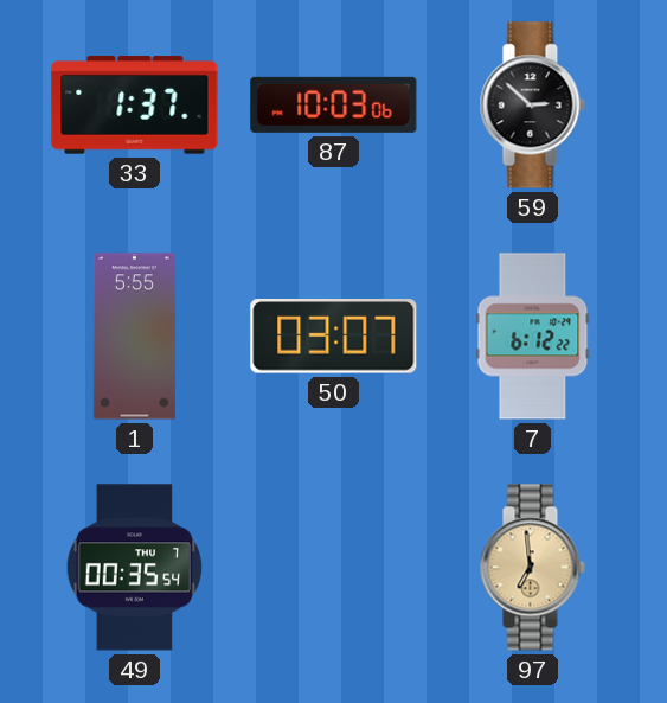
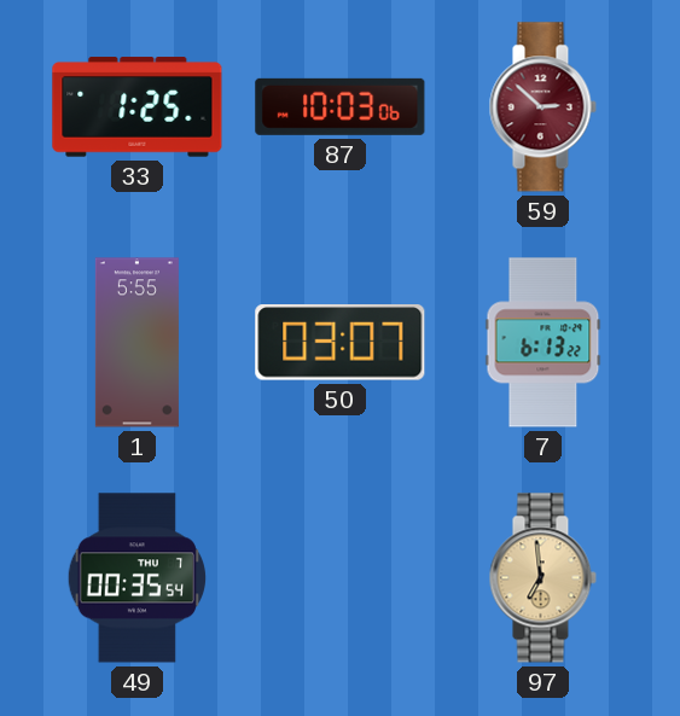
33: 1:37 -> 1:25
59 dial: black -> burgundy
7: 6:12 -> 6:13
